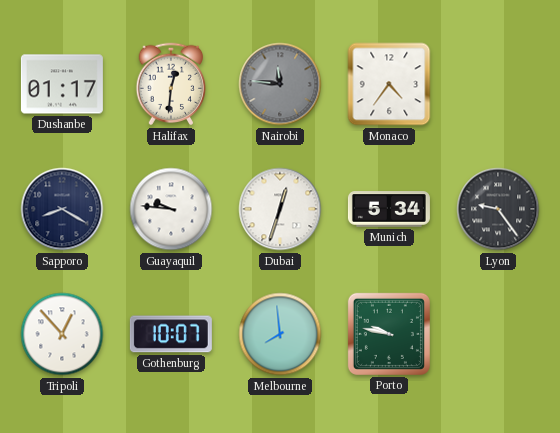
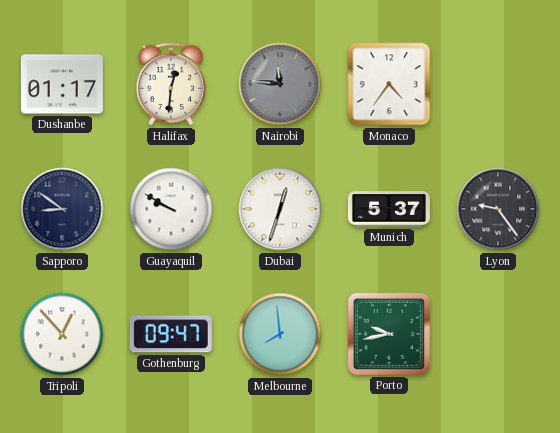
Sapporo: 8:20 -> 8:51
Guayaquil: 9:46 -> 9:50
Munich: 5:34 -> 5:37
Gothenburg: 10:07 -> 09:47
Porto: 9:47 -> 9:43
